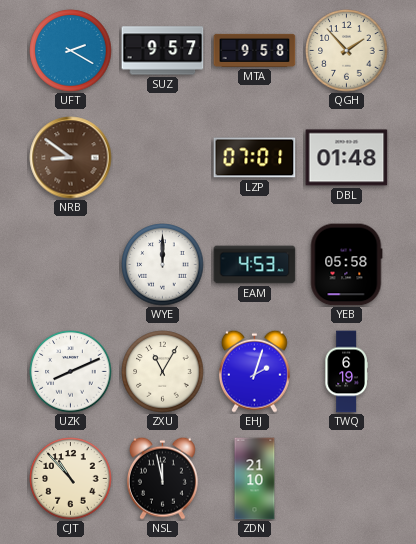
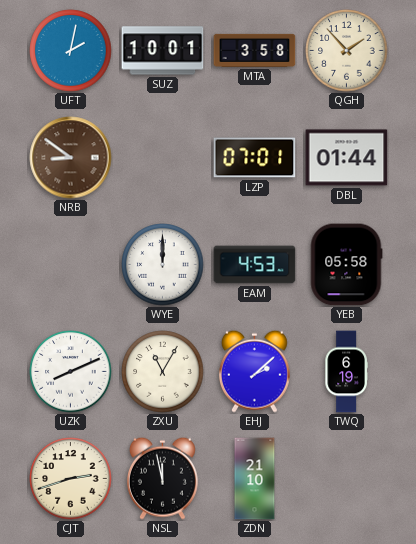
UFT: 2:20 -> 2:02
SUZ: 9:57 -> 10:01
MTA: 9:58 -> 3:58
DBL: 01:48 -> 01:44
EHJ: 2:03 -> 2:08
CJT: 10:53 -> 2:42
